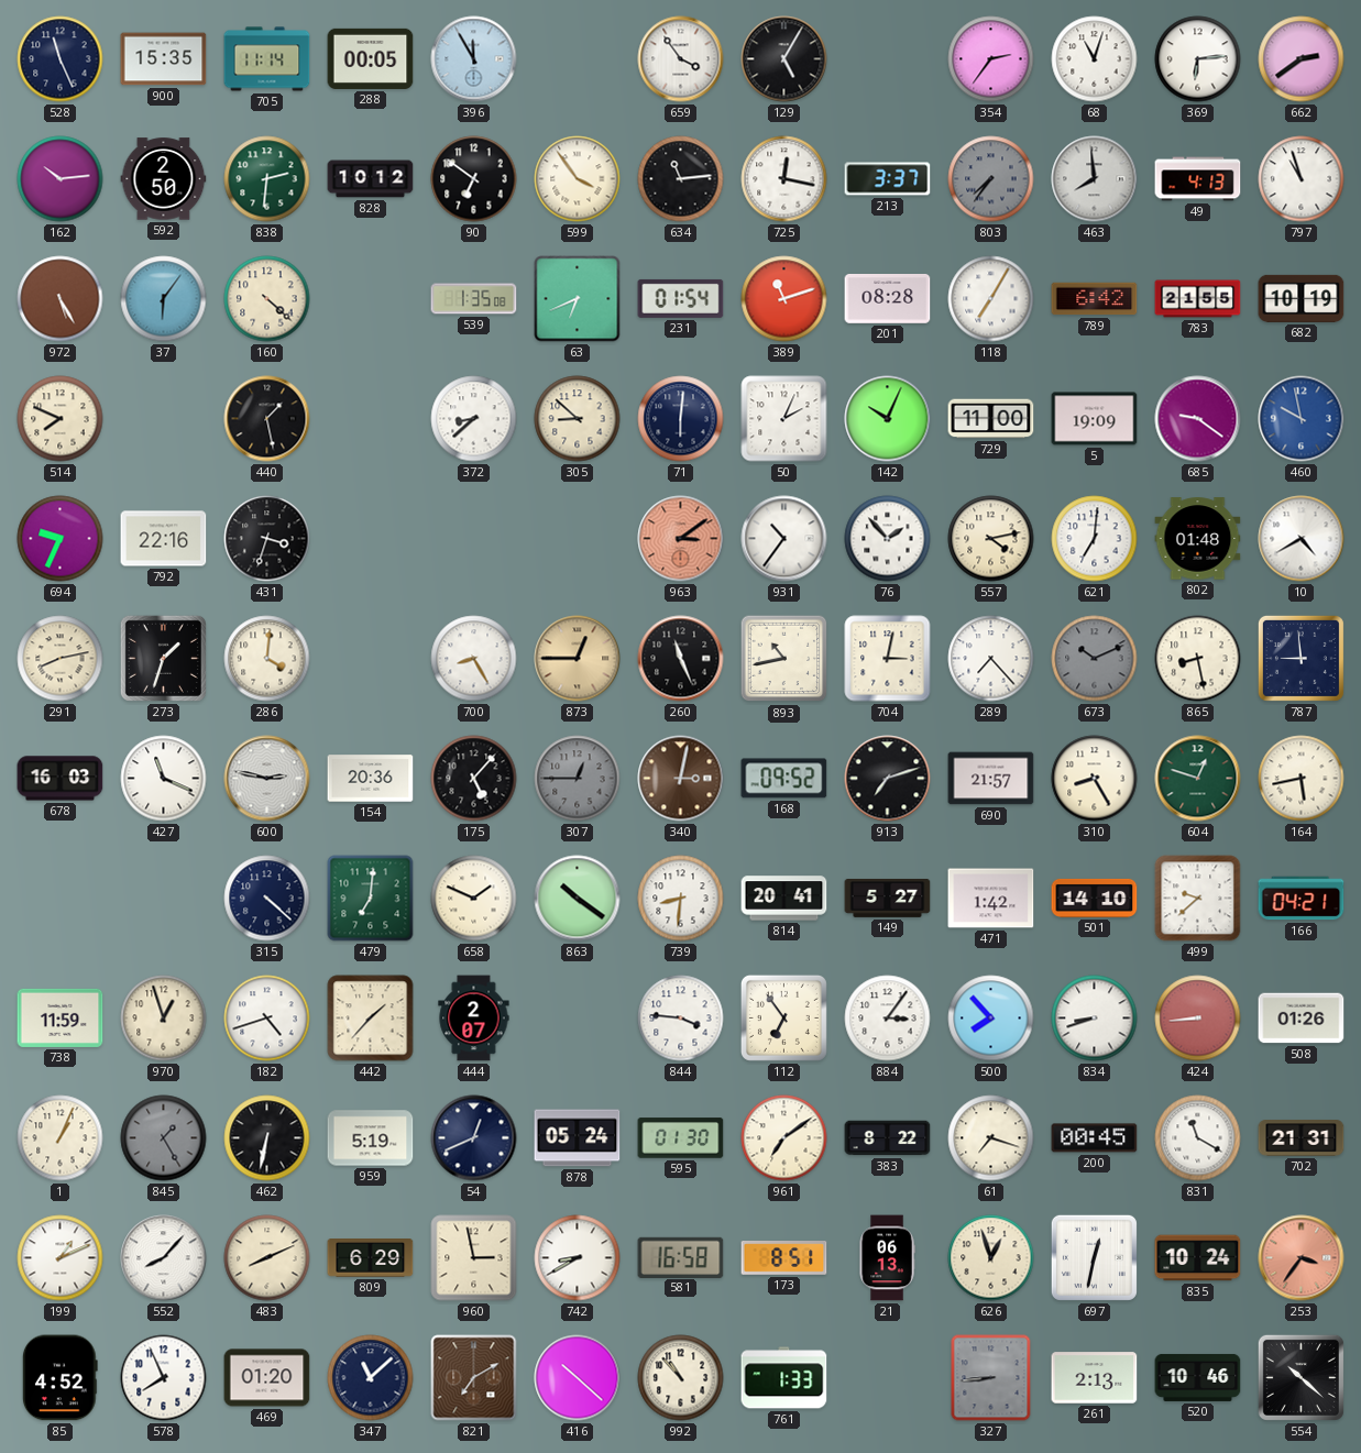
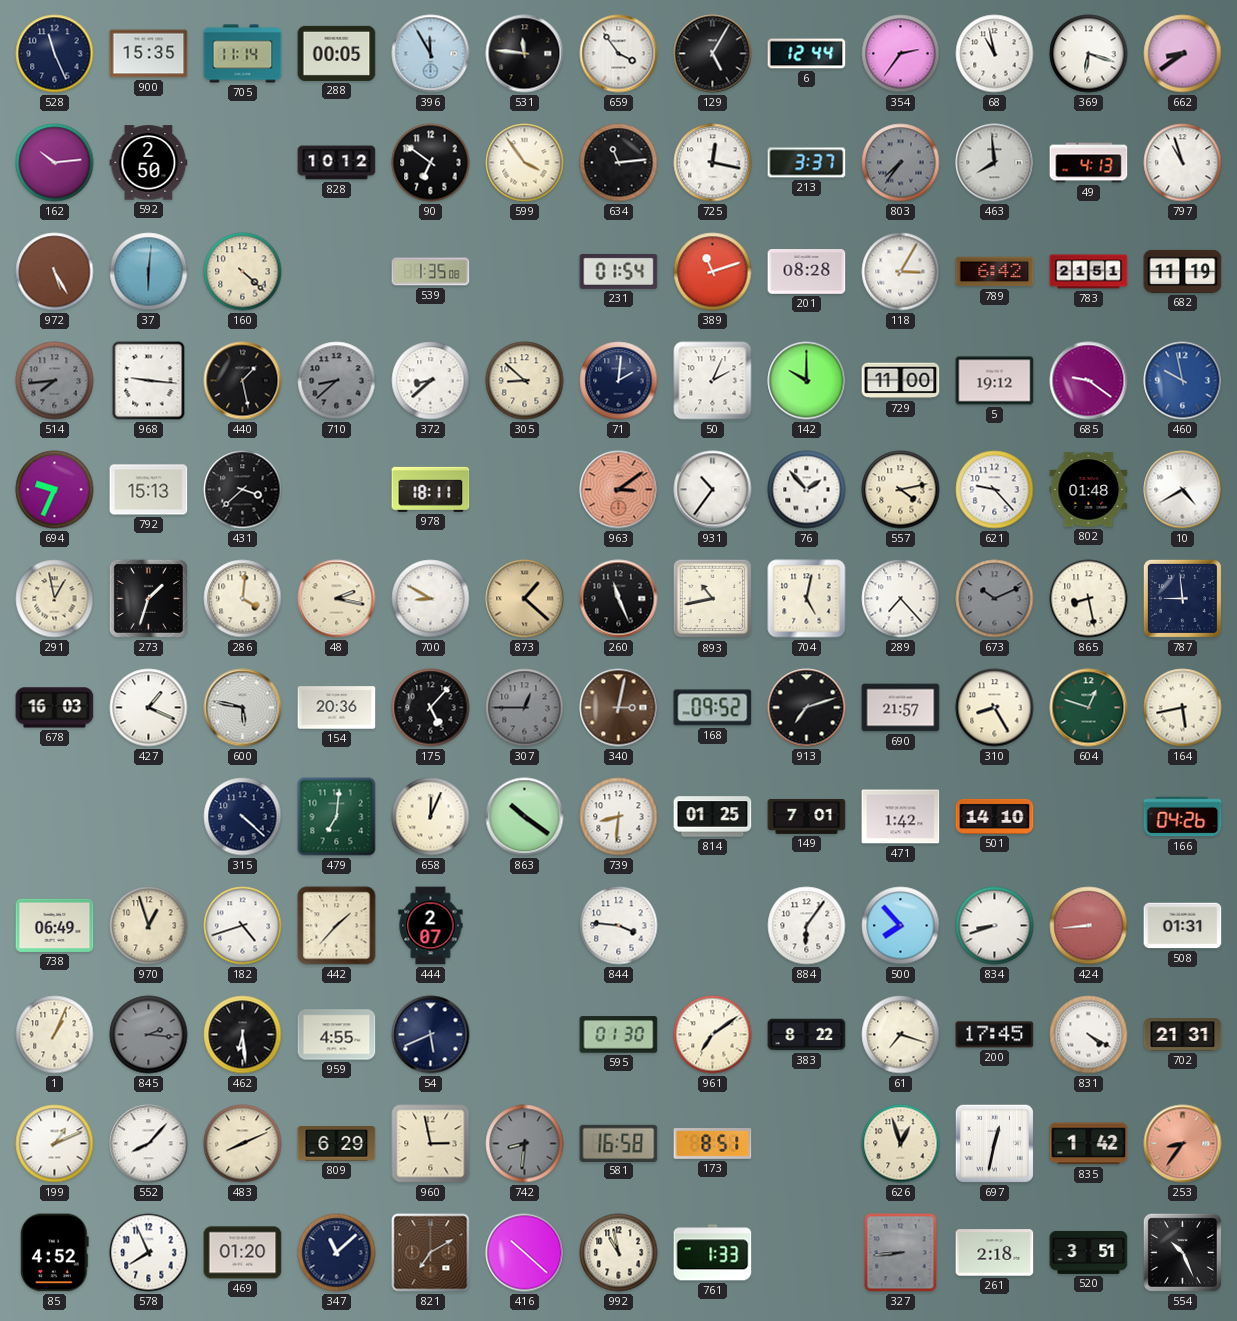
531: none -> 11:46
6: none -> 12:44
68: 11:03 -> 10:58
369: 6:14 -> 6:18
662: 2:39 -> 8:39
838: 2:31 -> none
37: 6:06 -> 6:01
63: 6:41 -> none
118: 7:05 -> 3:05
783: 21:55 -> 21:51
682: 10:19 -> 11:19
514: 7:49 -> 7:44
514 dial: cream -> grey
968: none -> 9:16
710: none -> 8:38
71: 6:01 -> 2:01
142: 10:04 -> 10:00
5: 19:09 -> 19:12
792: 22:16 -> 15:13
431: 3:33 -> 3:38
978: none -> 18:11
621: 7:01 -> 9:23
291: 8:13 -> 12:58
48: none -> 2:17
700: 8:25 -> 8:50
873: 12:45 -> 1:22
704: 3:02 -> 5:02
427: 11:19 -> 1:19
600: 2:47 -> 5:47
658: 1:49 -> 12:04
814: 20:41 -> 01:25
149: 5:27 -> 7:01
499: 9:38 -> none
166: 04:21 -> 04:26
738: 11:59 -> 06:49
112: 6:54 -> none
884: 3:06 -> 6:06
508: 01:26 -> 01:31
845: 1:25 -> 2:16
462: 6:32 -> 6:29
959: 5:19 -> 4:55
54: 12:41 -> 5:41
878: 05:24 -> none
200: 00:45 -> 17:45
831: 11:20 -> 4:20
742: 8:40 -> 8:31
742 dial: white -> grey
21: 06:13 -> none
835: 10:24 -> 1:42
253: 3:36 -> 8:36
992: 10:53 -> 10:58
261: 2:13 -> 2:18
520: 10:46 -> 3:51
554: 10:22 -> 10:26
